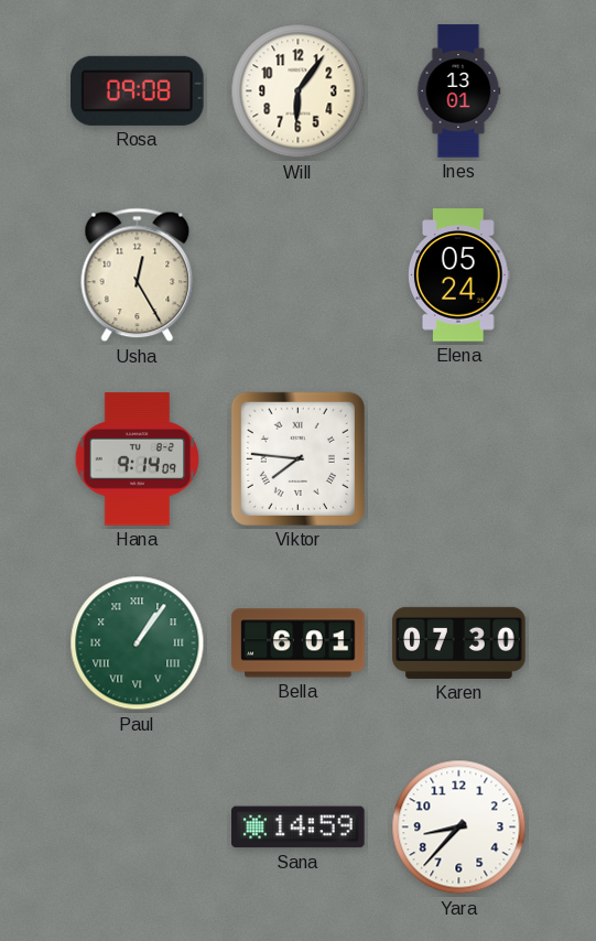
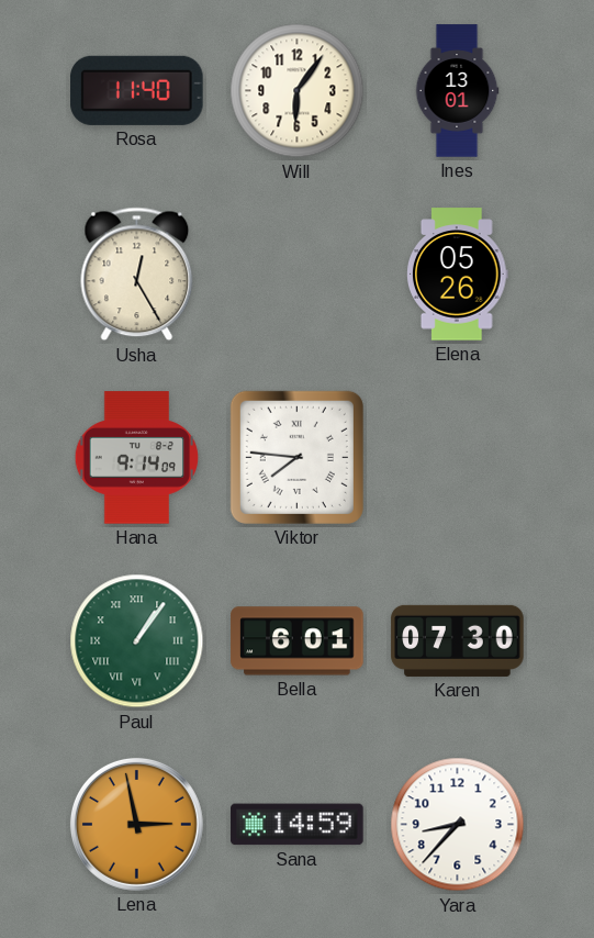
Rosa: 09:08 -> 11:40
Elena: 05:24 -> 05:26
Lena: none -> 2:58
